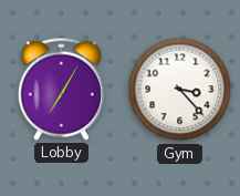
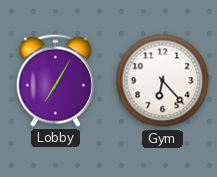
Gym: 3:23 -> 6:23
